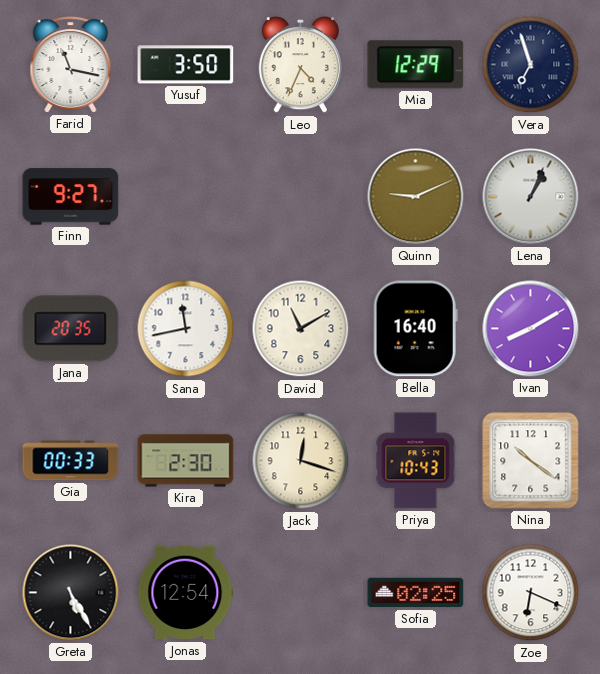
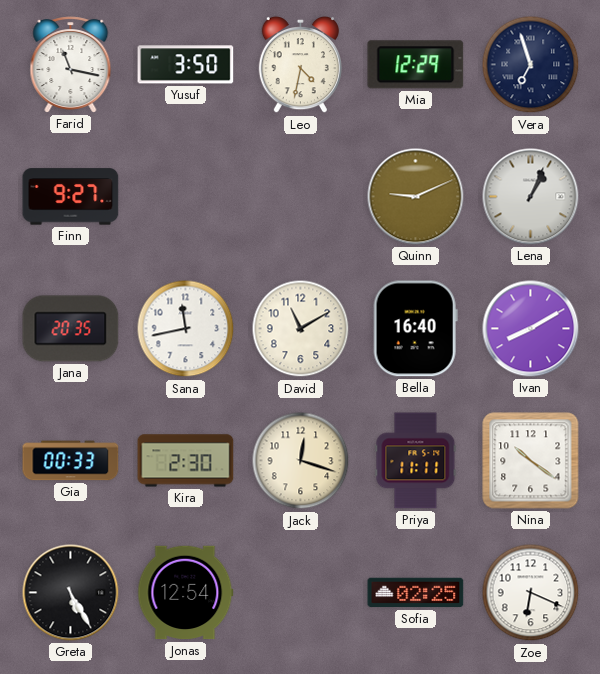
Leo: 4:34 -> 4:32
Priya: 10:43 -> 11:11
